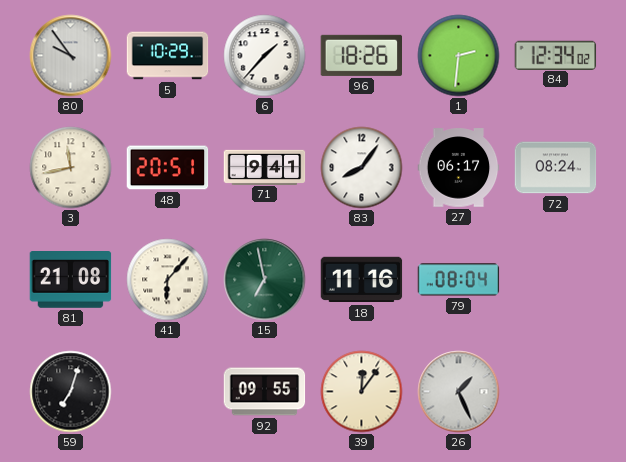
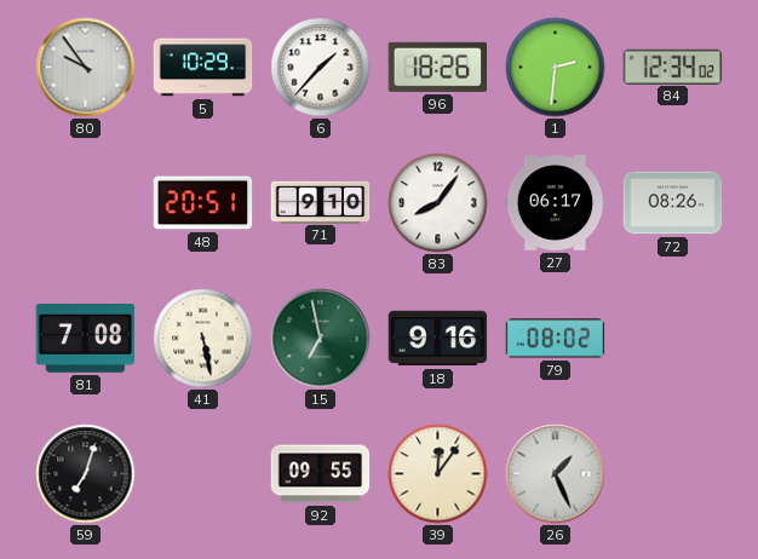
3: 11:43 -> none
71: 9:41 -> 9:10
72: 08:24 -> 08:26
81: 21:08 -> 7:08
41: 6:07 -> 5:28
18: 11:16 -> 9:16
79: 08:04 -> 08:02
